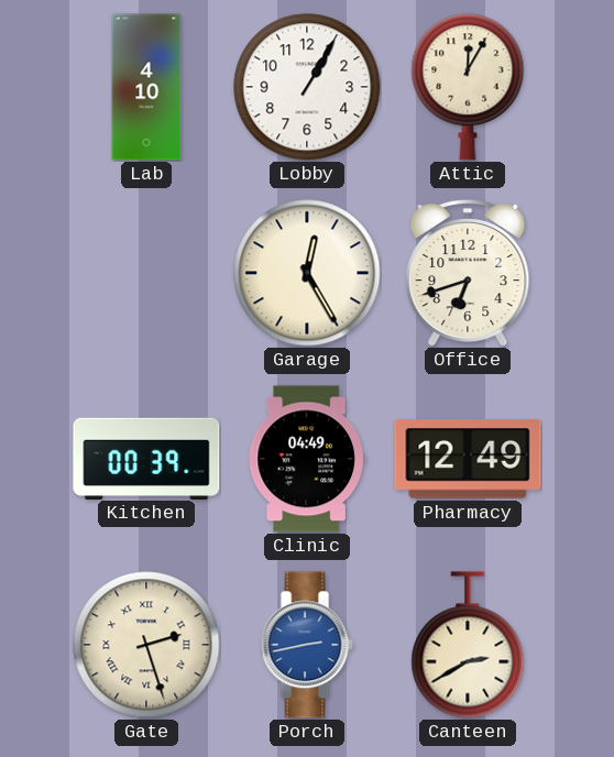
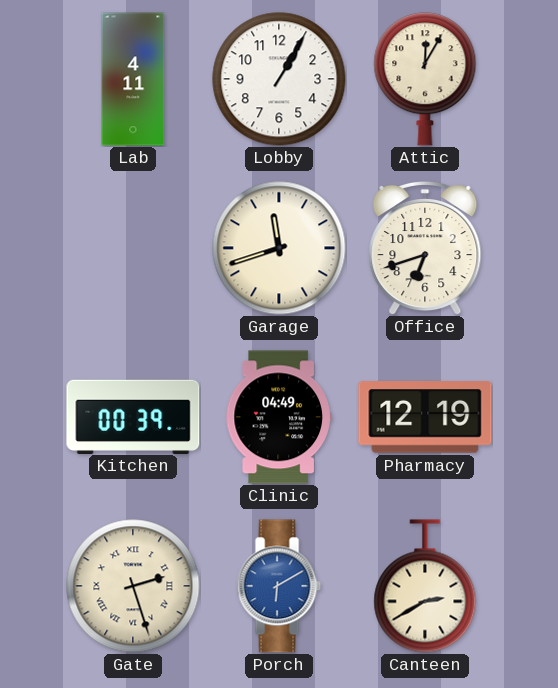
Lab: 4:10 -> 4:11
Garage: 12:25 -> 11:42
Pharmacy: 12:49 -> 12:19
Porch: 2:43 -> 6:10
